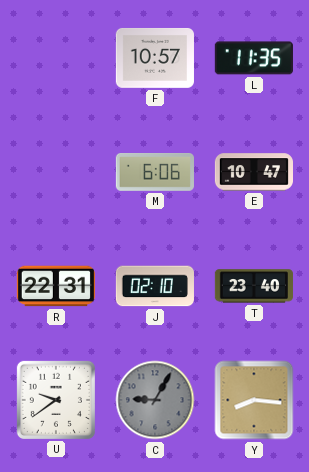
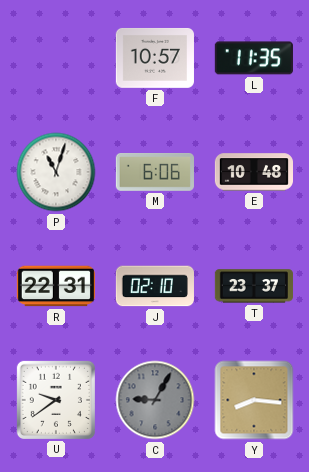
P: none -> 11:03
E: 10:47 -> 10:48
T: 23:40 -> 23:37
